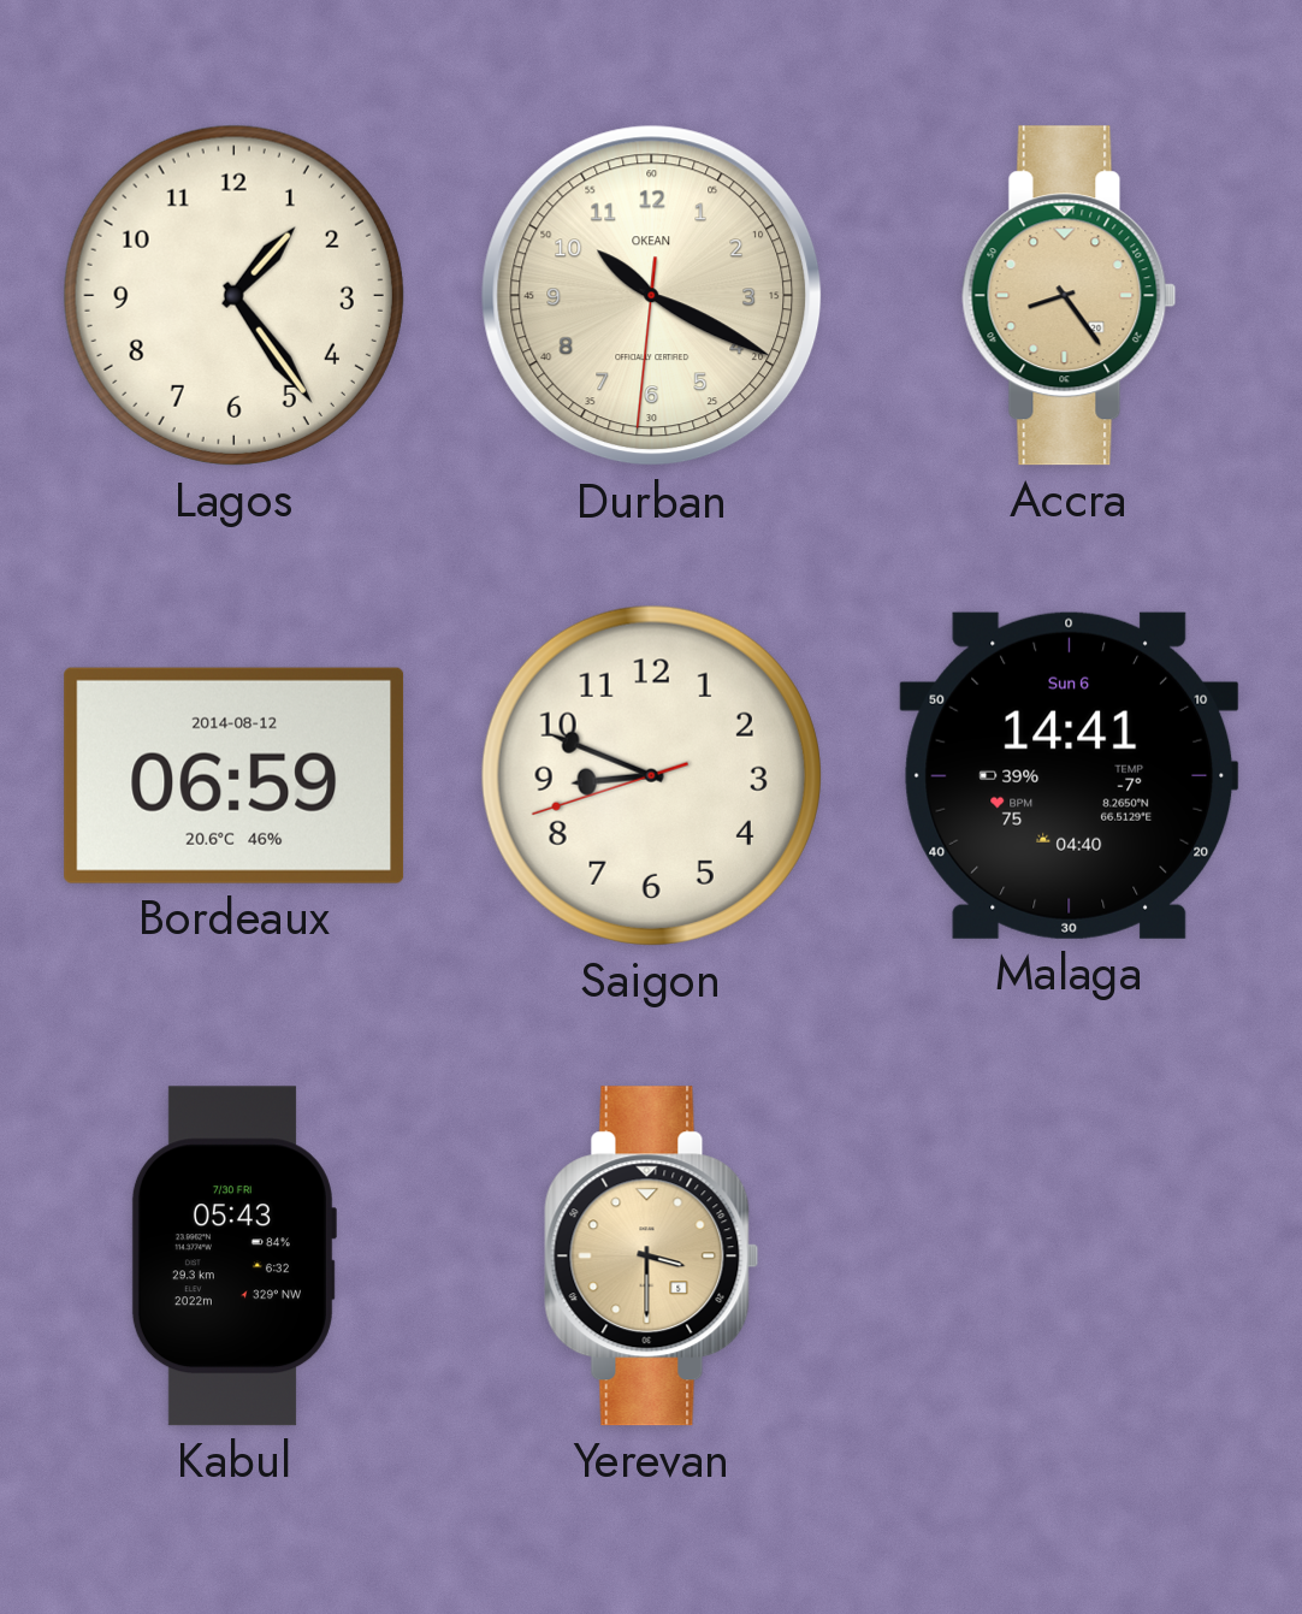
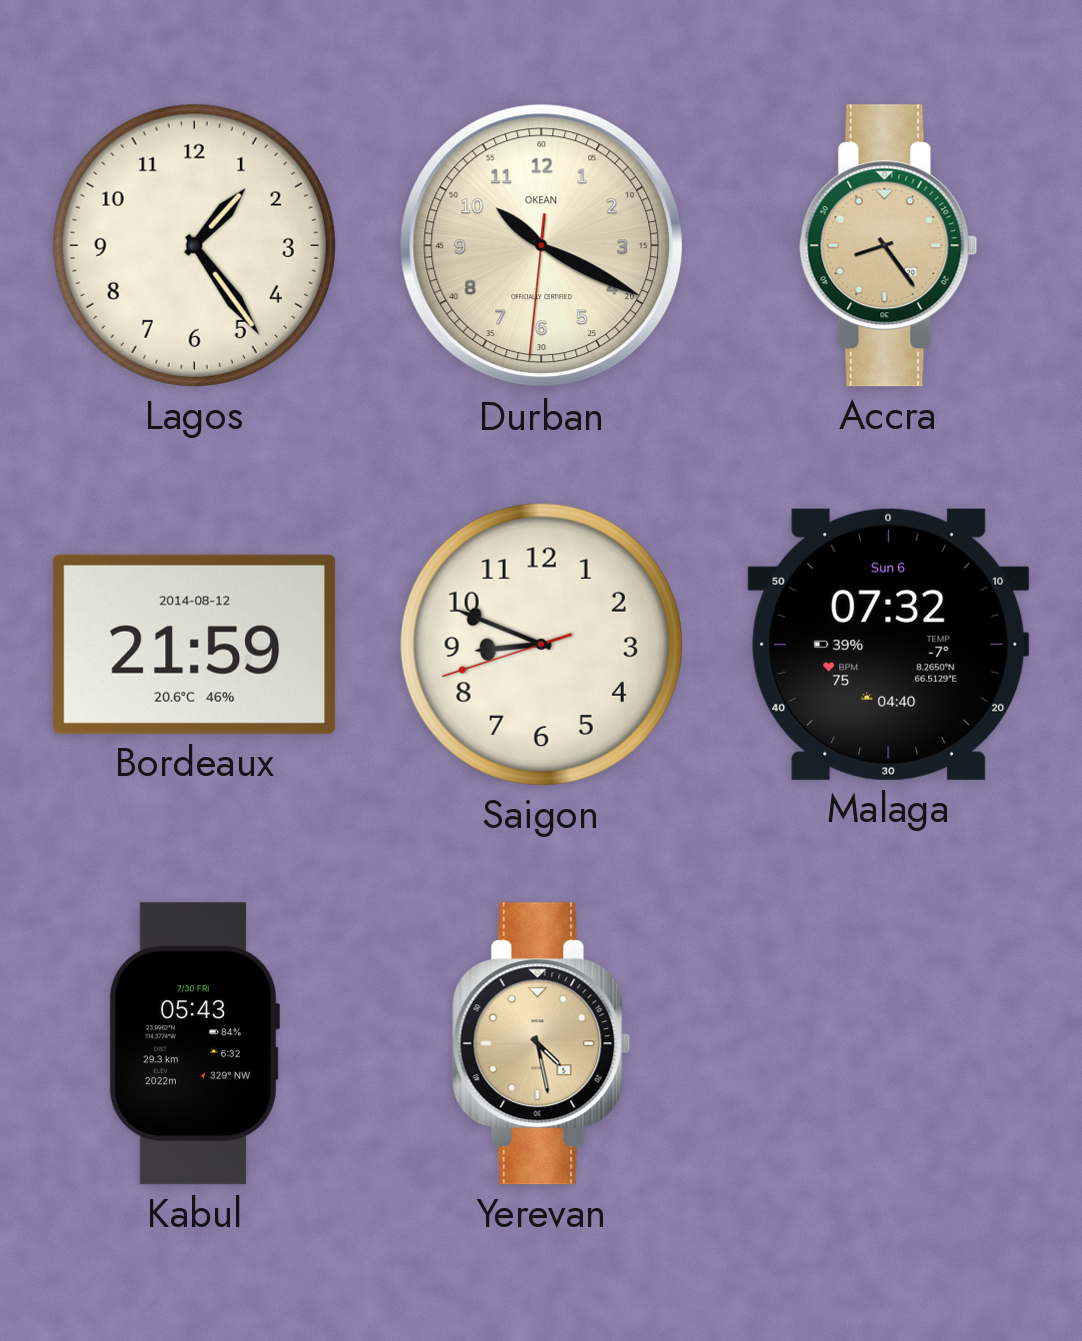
Bordeaux: 06:59 -> 21:59
Malaga: 14:41 -> 07:32
Yerevan: 3:30 -> 4:28
